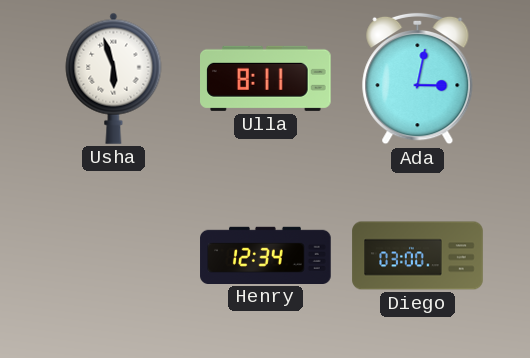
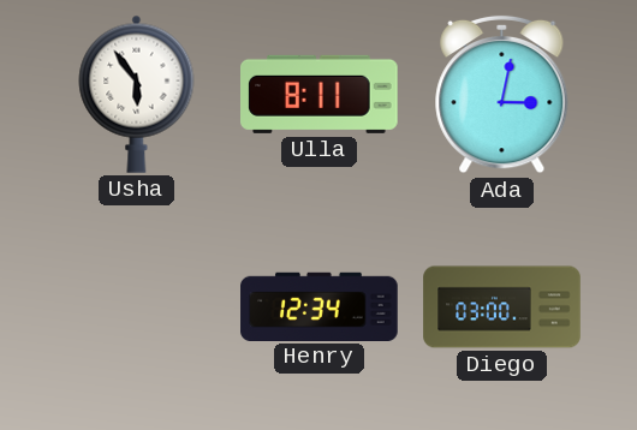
Usha: 5:57 -> 5:54
